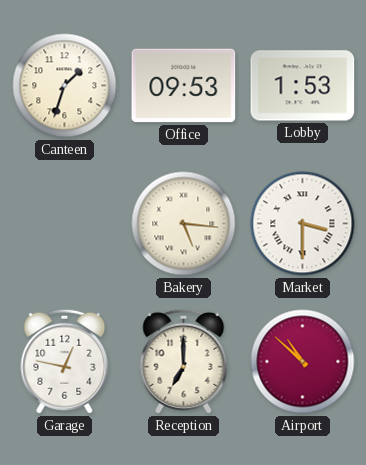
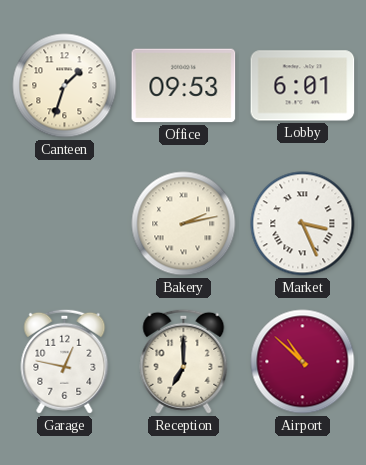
Lobby: 1:53 -> 6:01
Bakery: 5:16 -> 2:13
Market: 3:30 -> 3:26
